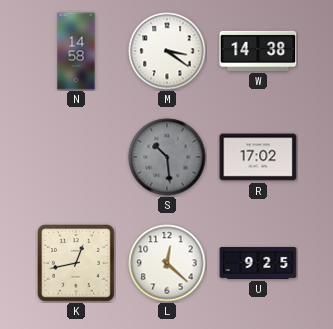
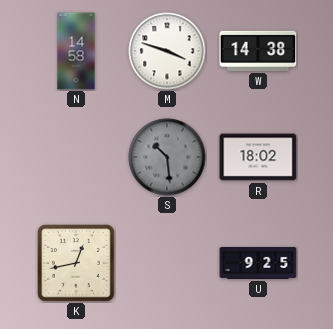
M: 3:21 -> 3:48
R: 17:02 -> 18:02
L: 12:22 -> none
